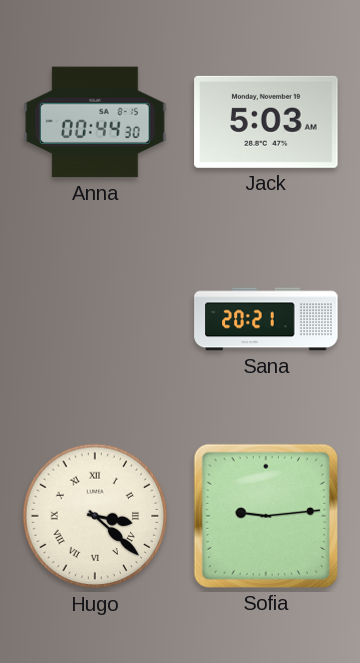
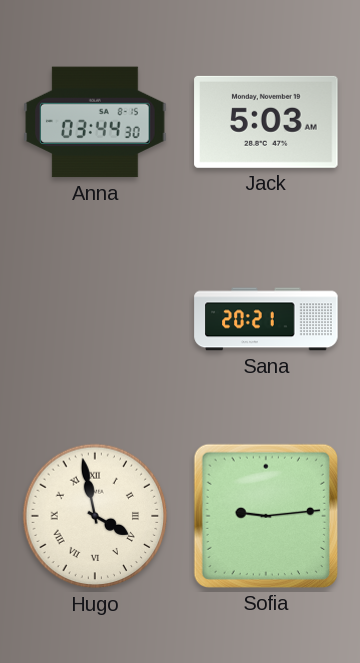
Anna: 00:44 -> 03:44
Hugo: 3:22 -> 3:58
